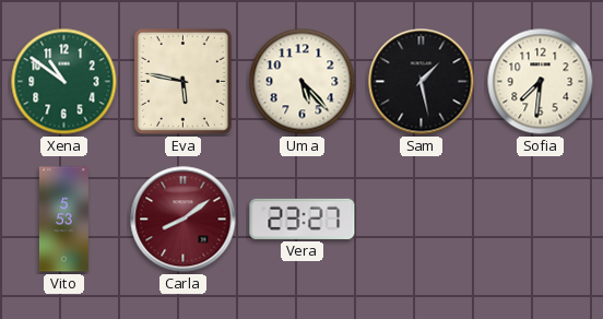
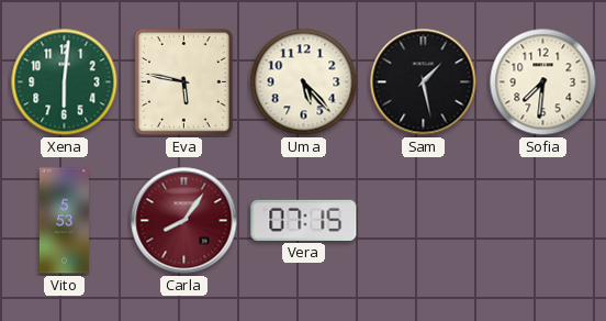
Xena: 10:51 -> 6:01
Carla: 8:09 -> 8:06
Vera: 23:27 -> 07:15
